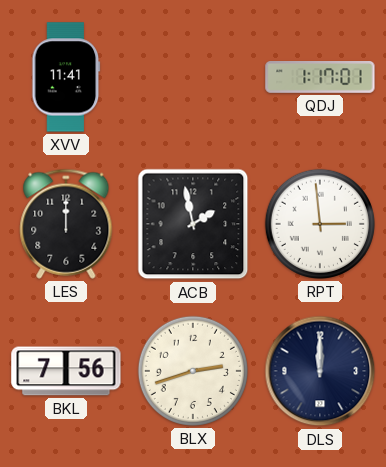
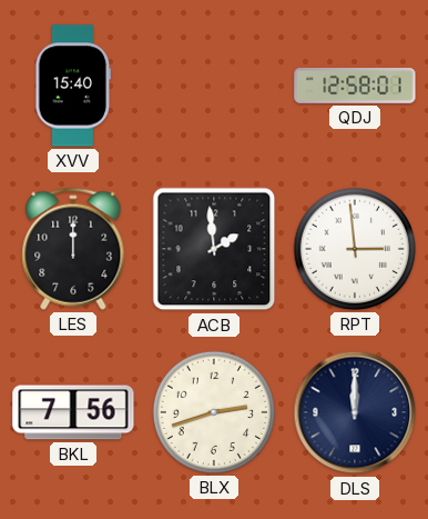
XVV: 11:41 -> 15:40
QDJ: 1:17 -> 12:58
ACB: 1:58 -> 1:59
